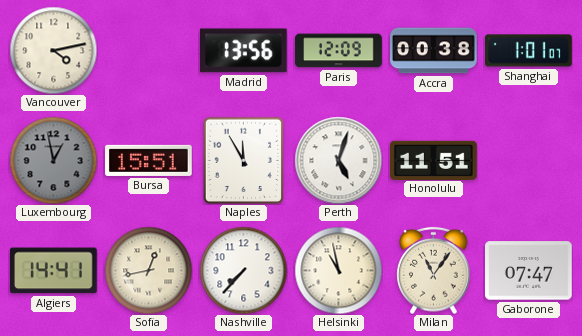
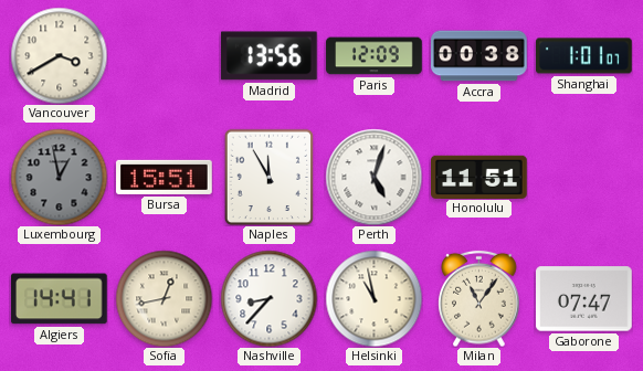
Vancouver: 4:13 -> 3:40
Nashville: 7:37 -> 8:37
